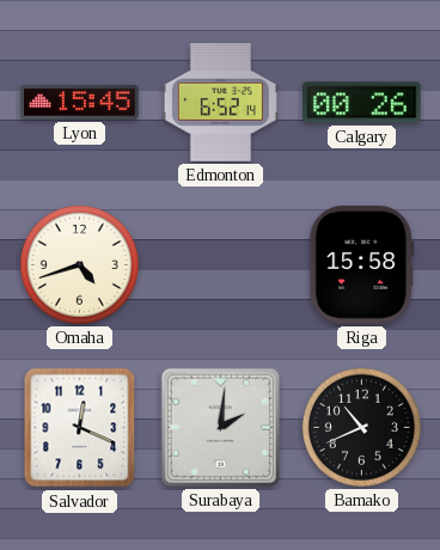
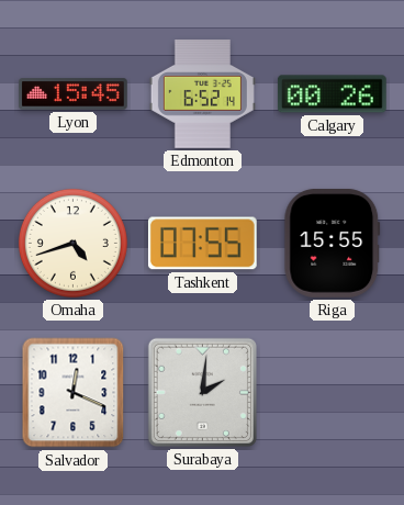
Tashkent: none -> 07:55
Riga: 15:58 -> 15:55
Bamako: 10:41 -> none
